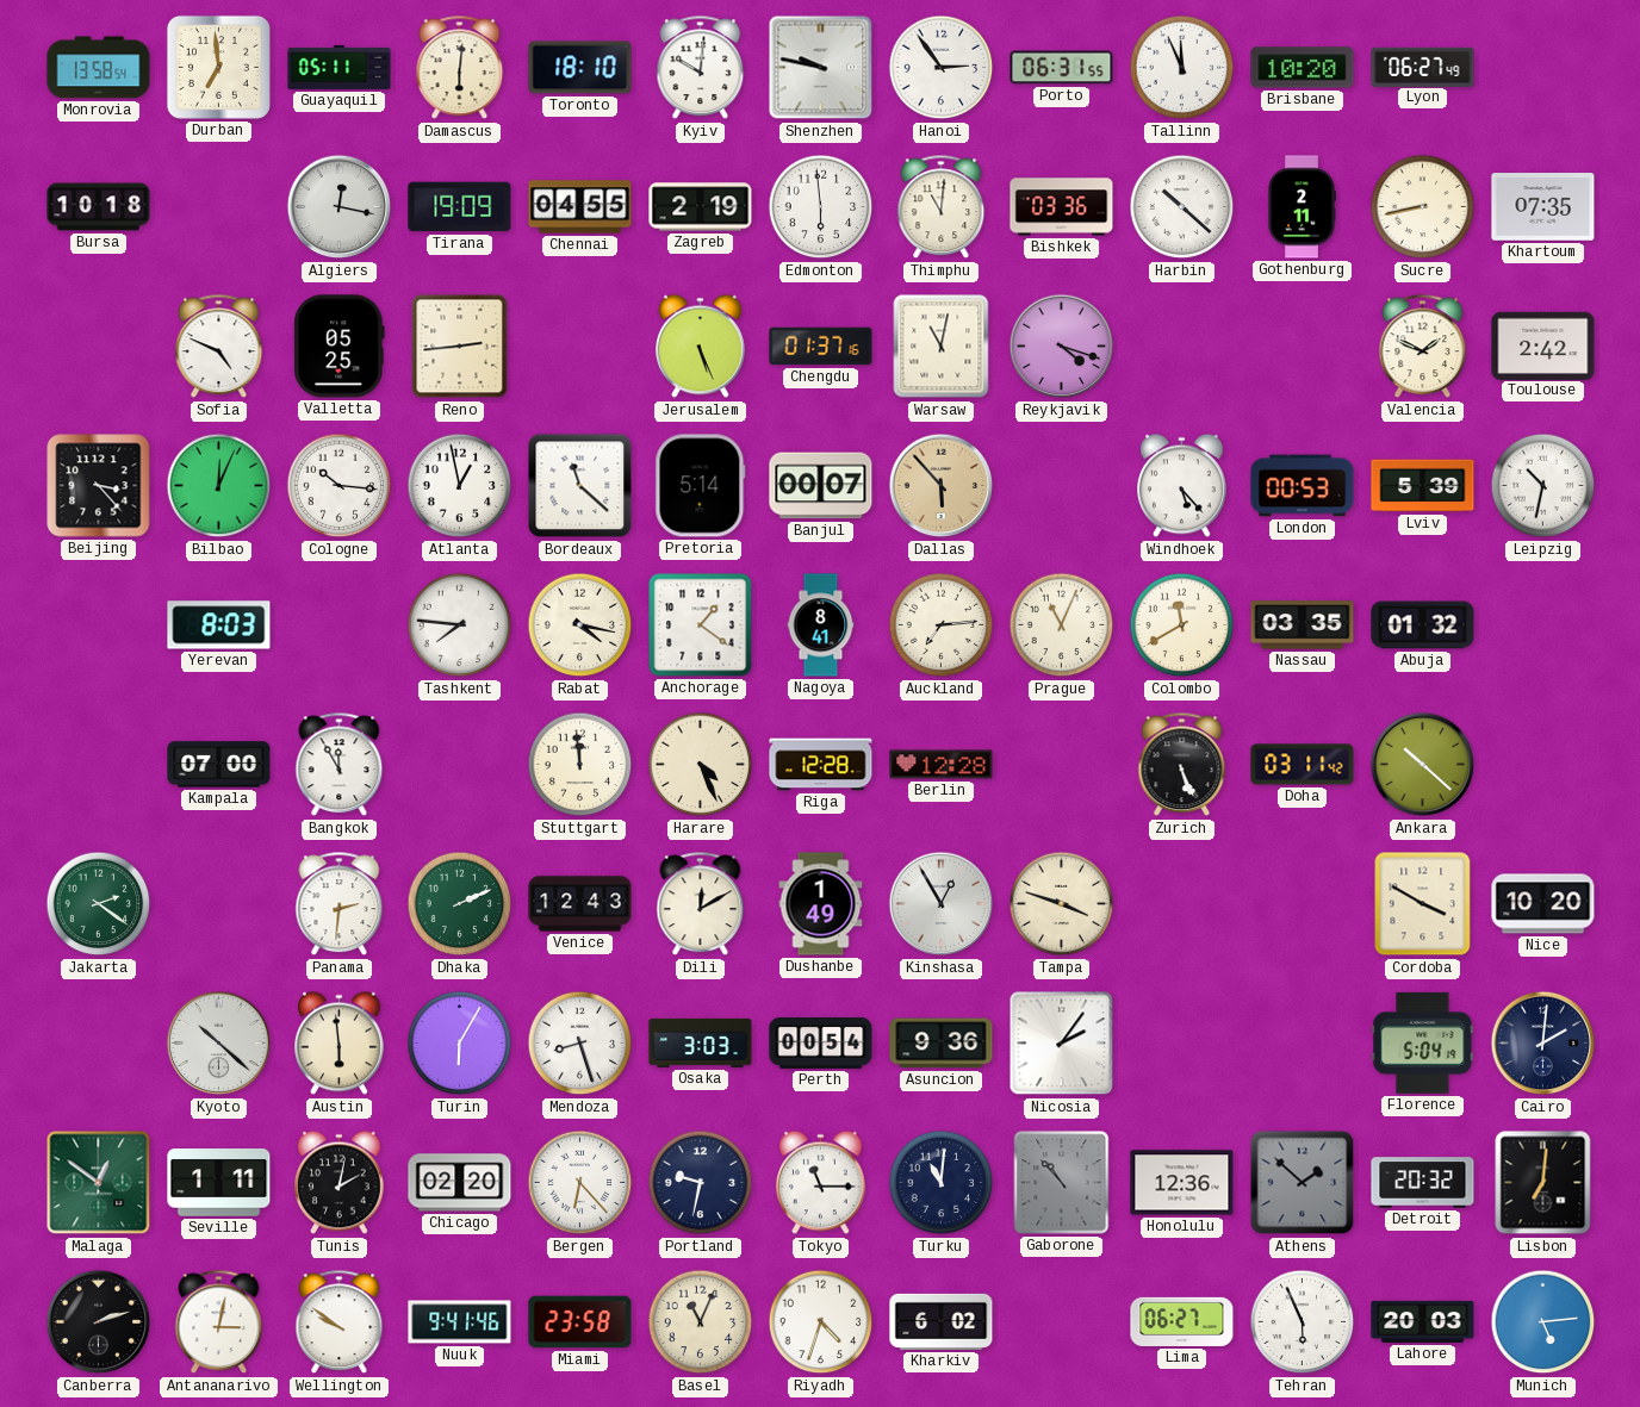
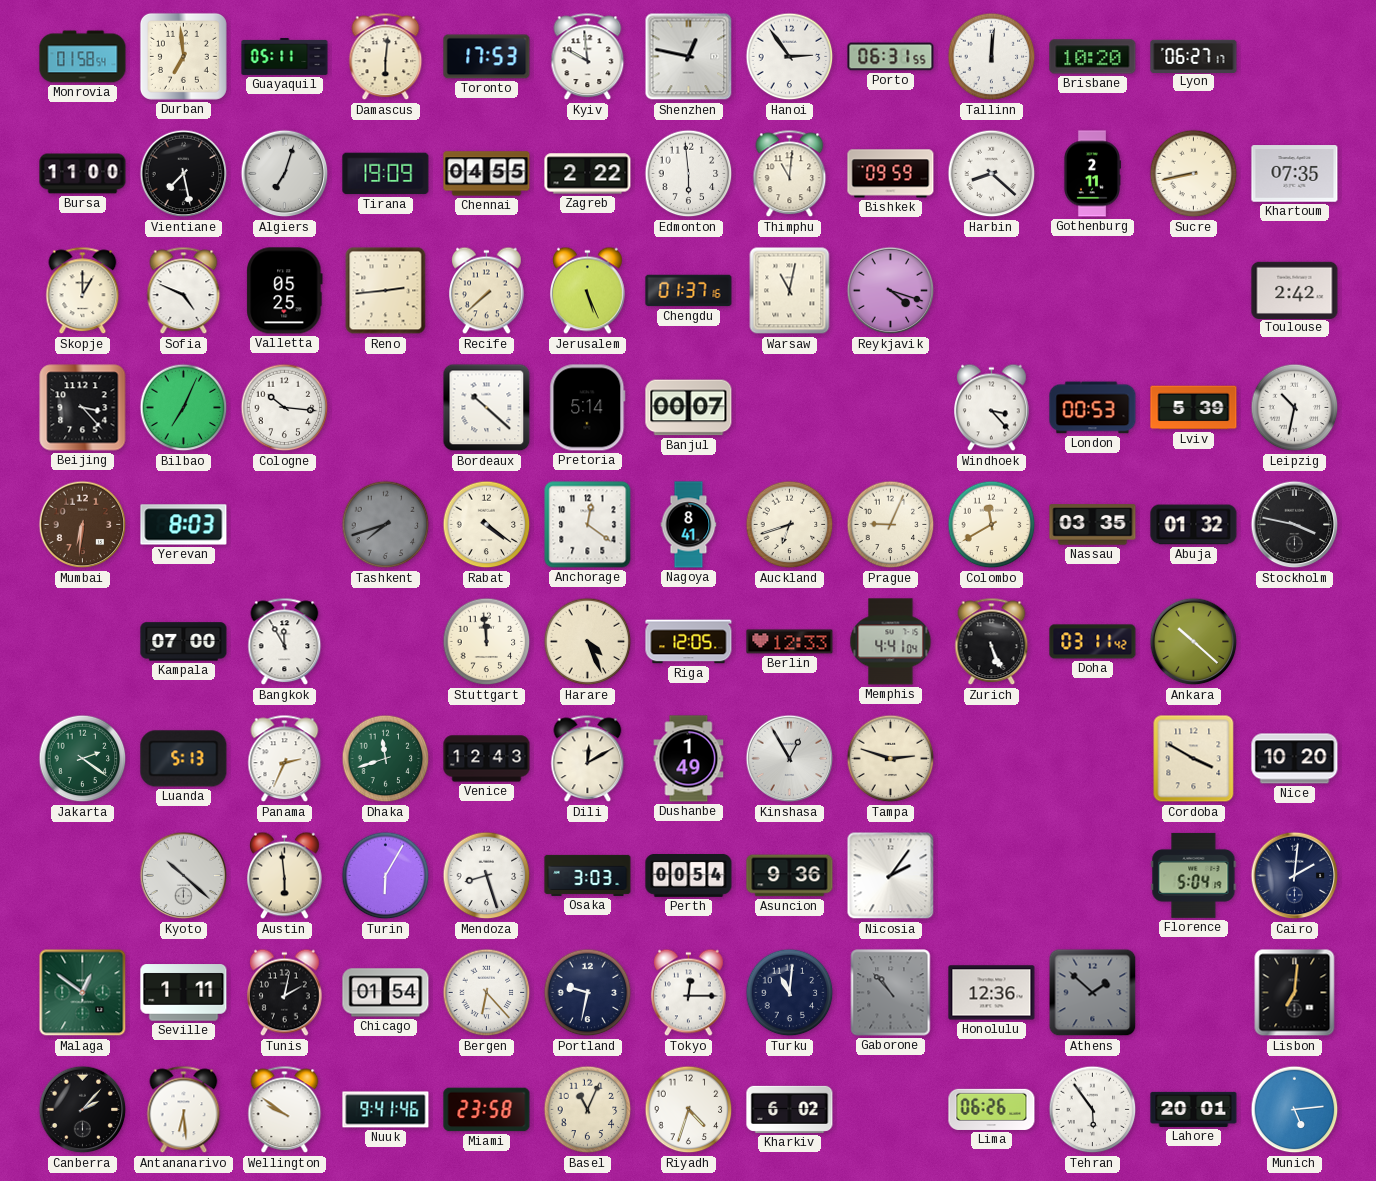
Monrovia: 13:58 -> 01:58
Toronto: 18:10 -> 17:53
Kyiv: 10:01 -> 9:59
Shenzhen: 9:47 -> 12:47
Tallinn: 11:56 -> 12:01
Lyon: 06:27:49 -> 06:27:17
Bursa: 10:18 -> 11:00
Vientiane: none -> 7:28
Algiers: 12:17 -> 7:03
Zagreb: 2:19 -> 2:22
Bishkek: 03:36 -> 09:59
Harbin: 10:22 -> 8:22
Skopje: none -> 1:00
Recife: none -> 7:38
Valencia: 1:49 -> none
Bilbao: 12:04 -> 7:04
Atlanta: 12:58 -> none
Bordeaux: 11:22 -> 10:22
Dallas: 5:53 -> none
Windhoek: 5:23 -> 3:23
Mumbai: none -> 6:31
Tashkent: 7:46 -> 7:42
Tashkent dial: white -> grey
Rabat: 4:17 -> 4:21
Anchorage: 1:21 -> 12:21
Auckland: 7:14 -> 6:42
Prague: 11:04 -> 9:04
Stockholm: none -> 3:47
Riga: 12:28 -> 12:05
Berlin: 12:28 -> 12:33
Memphis: none -> 4:41
Luanda: none -> 5:13
Panama: 2:31 -> 2:34
Dhaka: 2:11 -> 11:42
Tampa: 3:48 -> 2:48
Chicago: 02:20 -> 01:54
Tokyo: 11:15 -> 12:15
Detroit: 20:32 -> none
Canberra: 2:12 -> 2:07
Antananarivo: 3:02 -> 6:29
Lima: 06:27 -> 06:26
Tehran: 5:56 -> 5:54
Lahore: 20:03 -> 20:01
